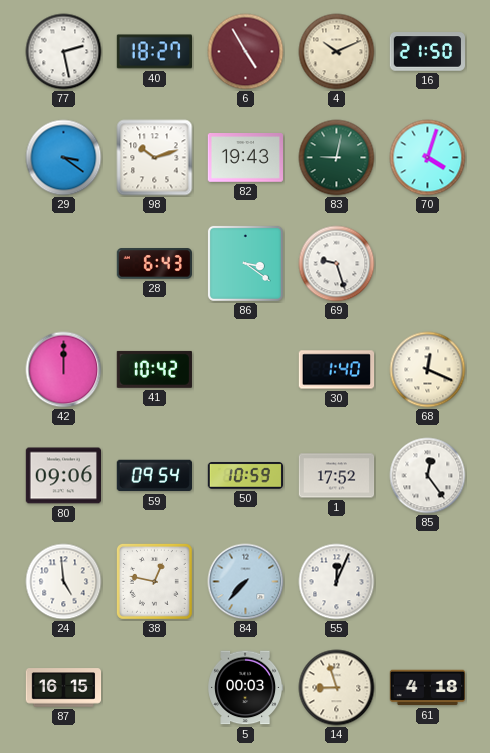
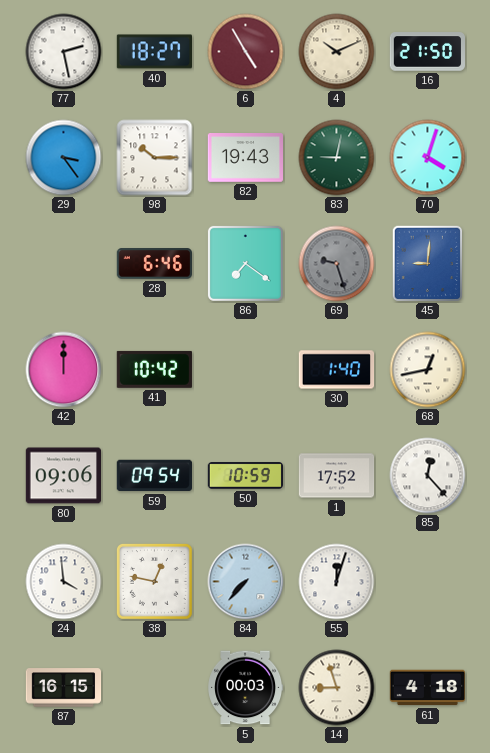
29: 3:21 -> 3:24
98: 10:12 -> 10:15
28: 6:43 -> 6:46
86: 3:21 -> 7:21
69 dial: white -> grey
45: none -> 9:01
68: 12:19 -> 12:43
85: 12:24 -> 12:23
24: 4:59 -> 3:59
55: 12:04 -> 12:03
